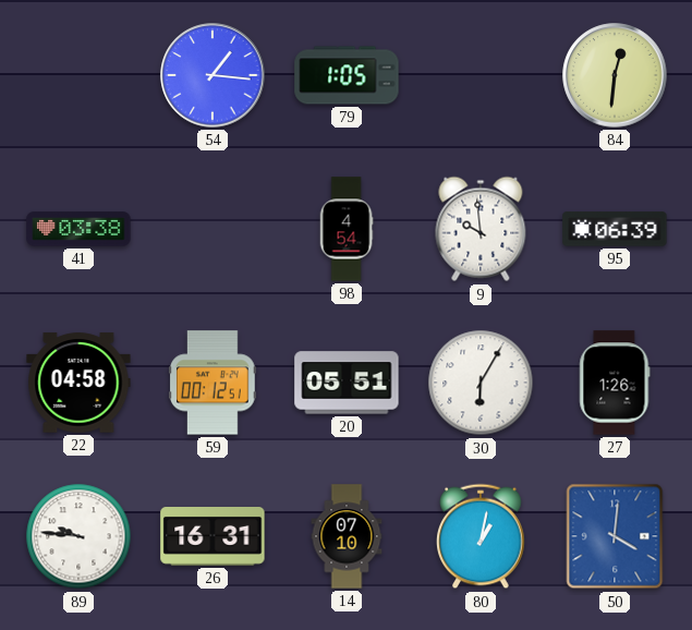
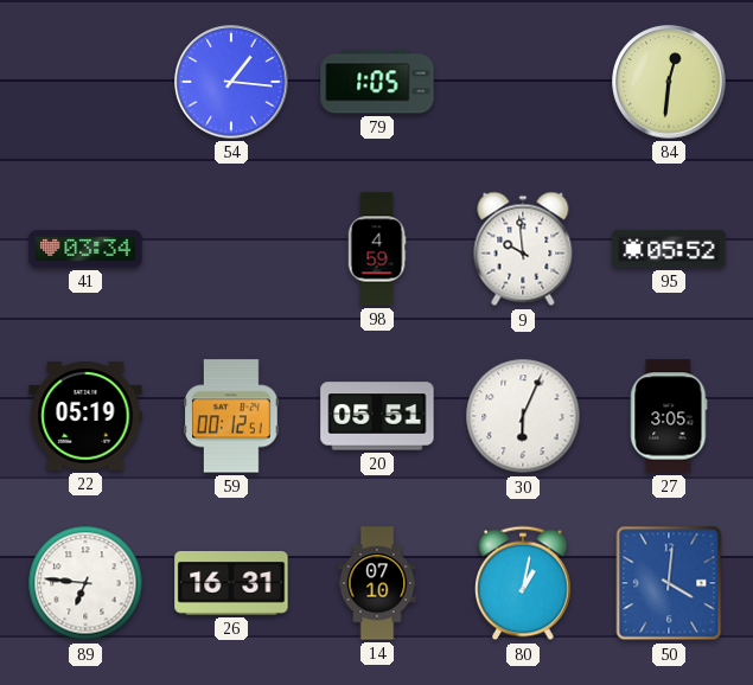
41: 03:38 -> 03:34
98: 4:54 -> 4:59
95: 06:39 -> 05:52
22: 04:58 -> 05:19
30: 6:05 -> 6:04
27: 1:26 -> 3:05
89: 9:46 -> 6:46
